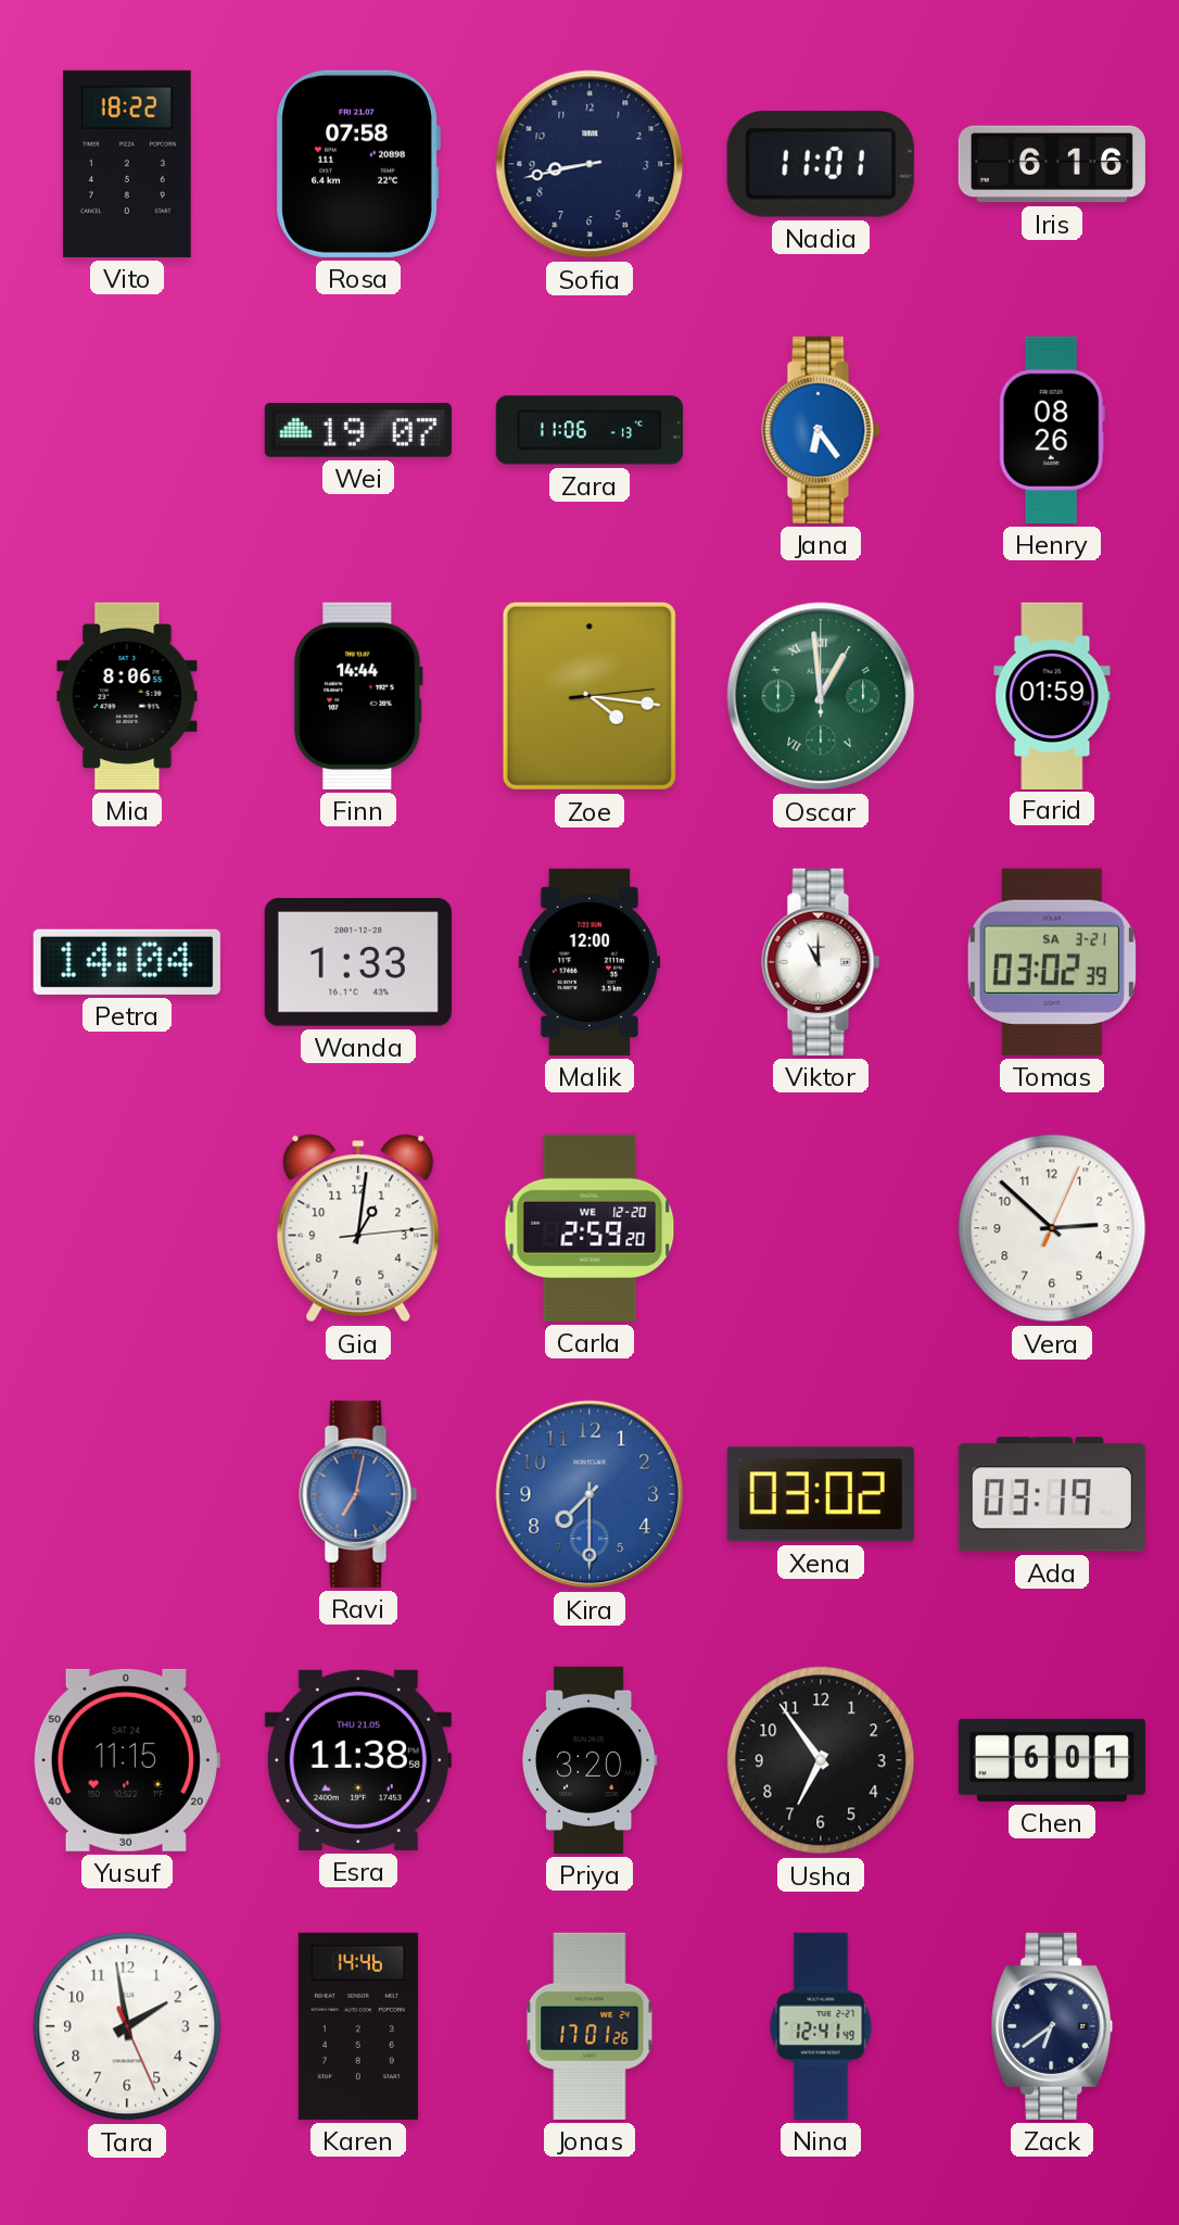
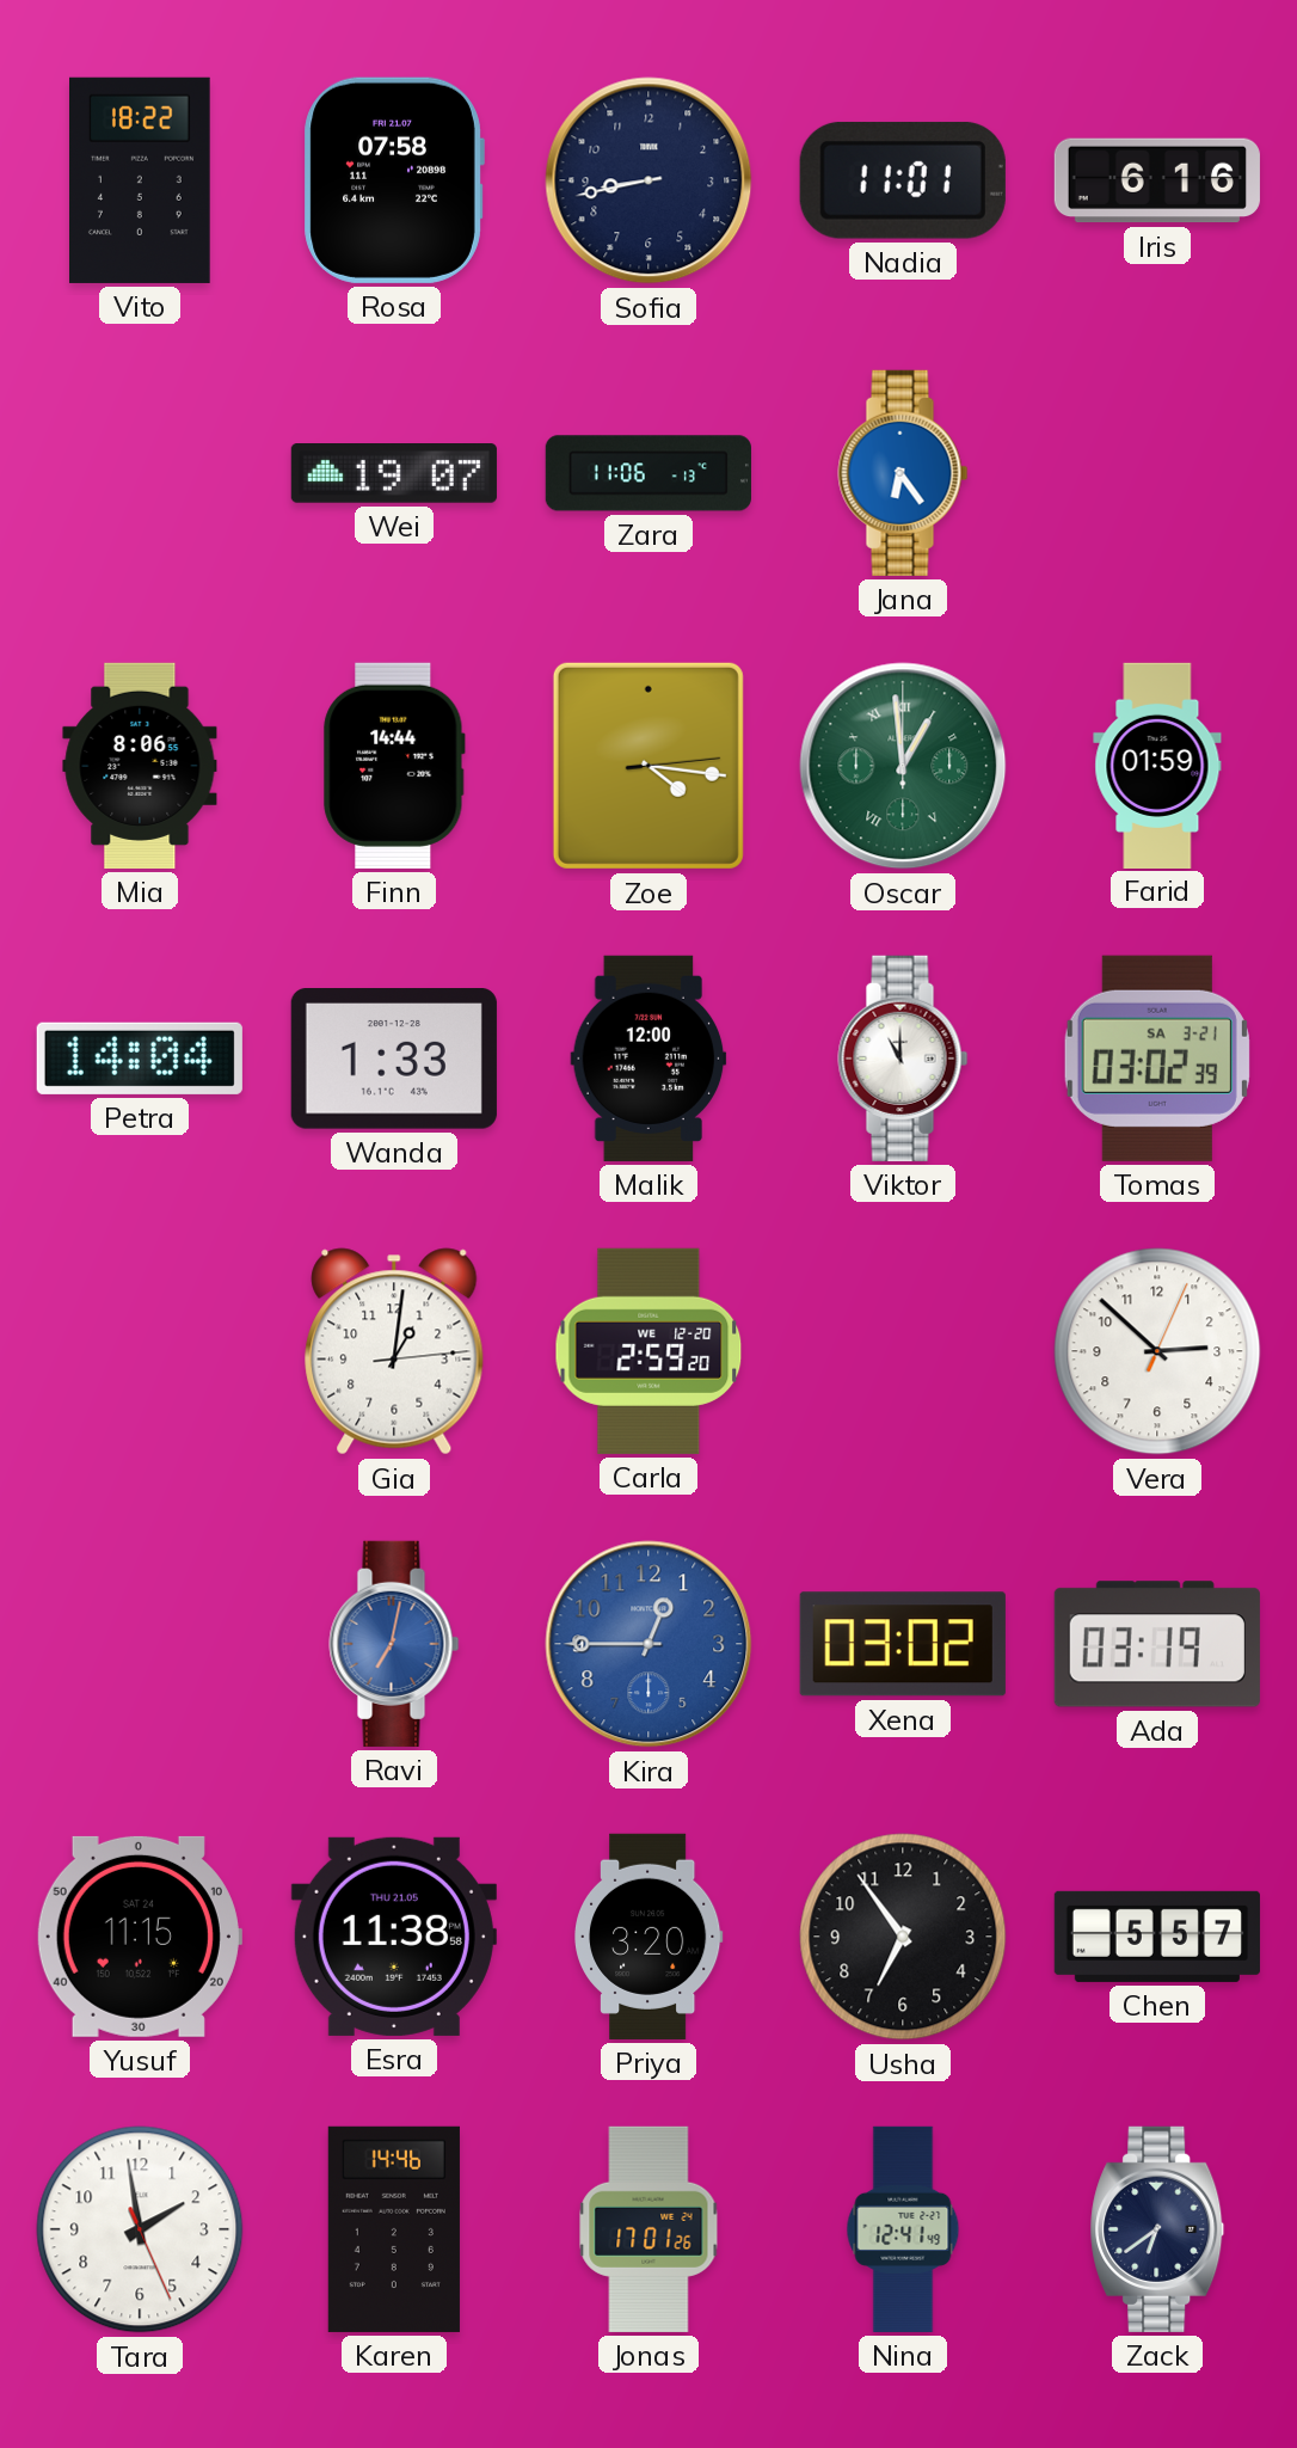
Henry: 08:26 -> none
Kira: 7:30 -> 12:45
Chen: 6:01 -> 5:57
